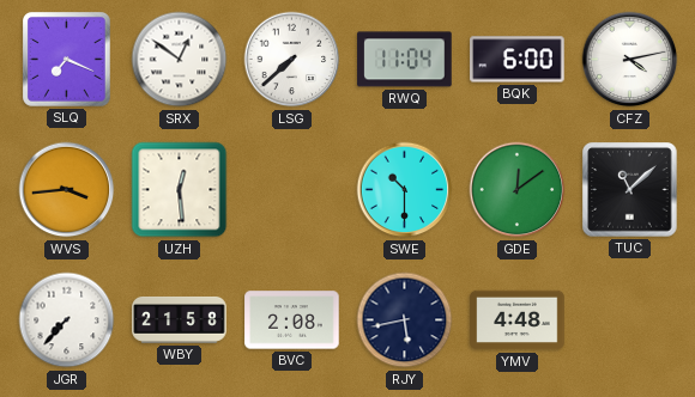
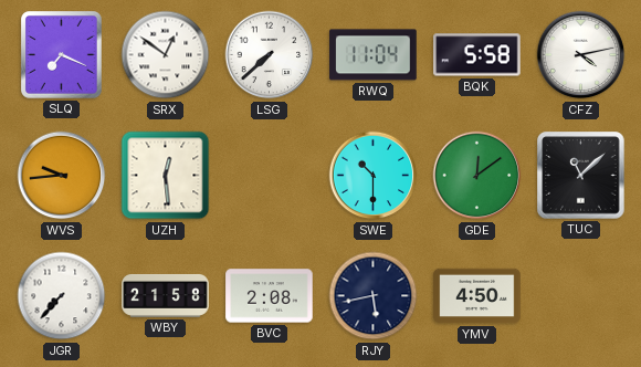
BQK: 6:00 -> 5:58
WVS: 3:44 -> 9:44
YMV: 4:48 -> 4:50
